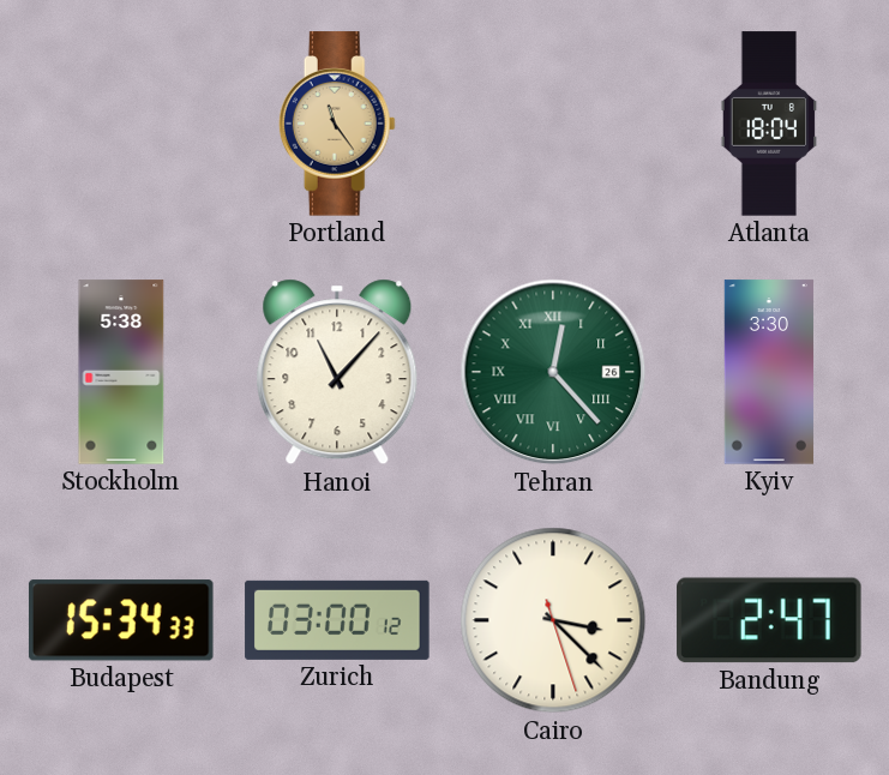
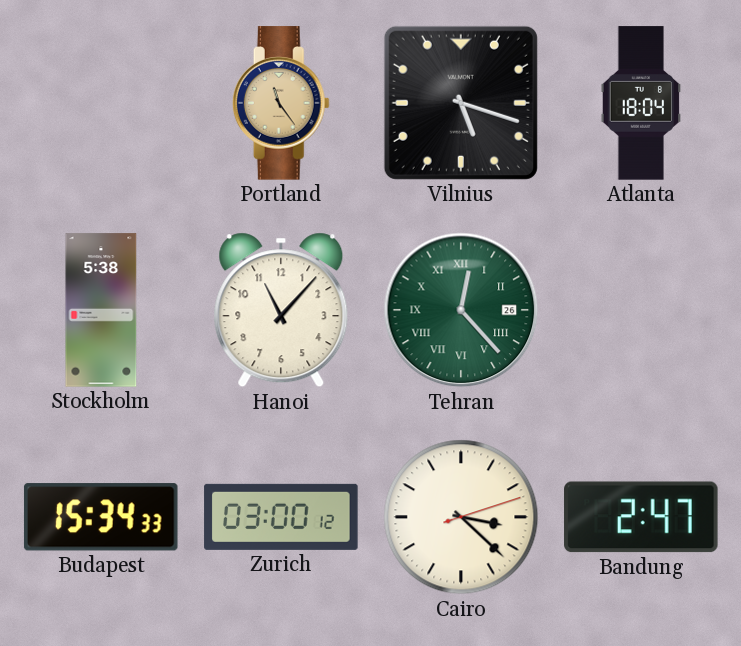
Vilnius: none -> 5:18
Kyiv: 3:30 -> none
Cairo: 3:22:27 -> 3:22:12
